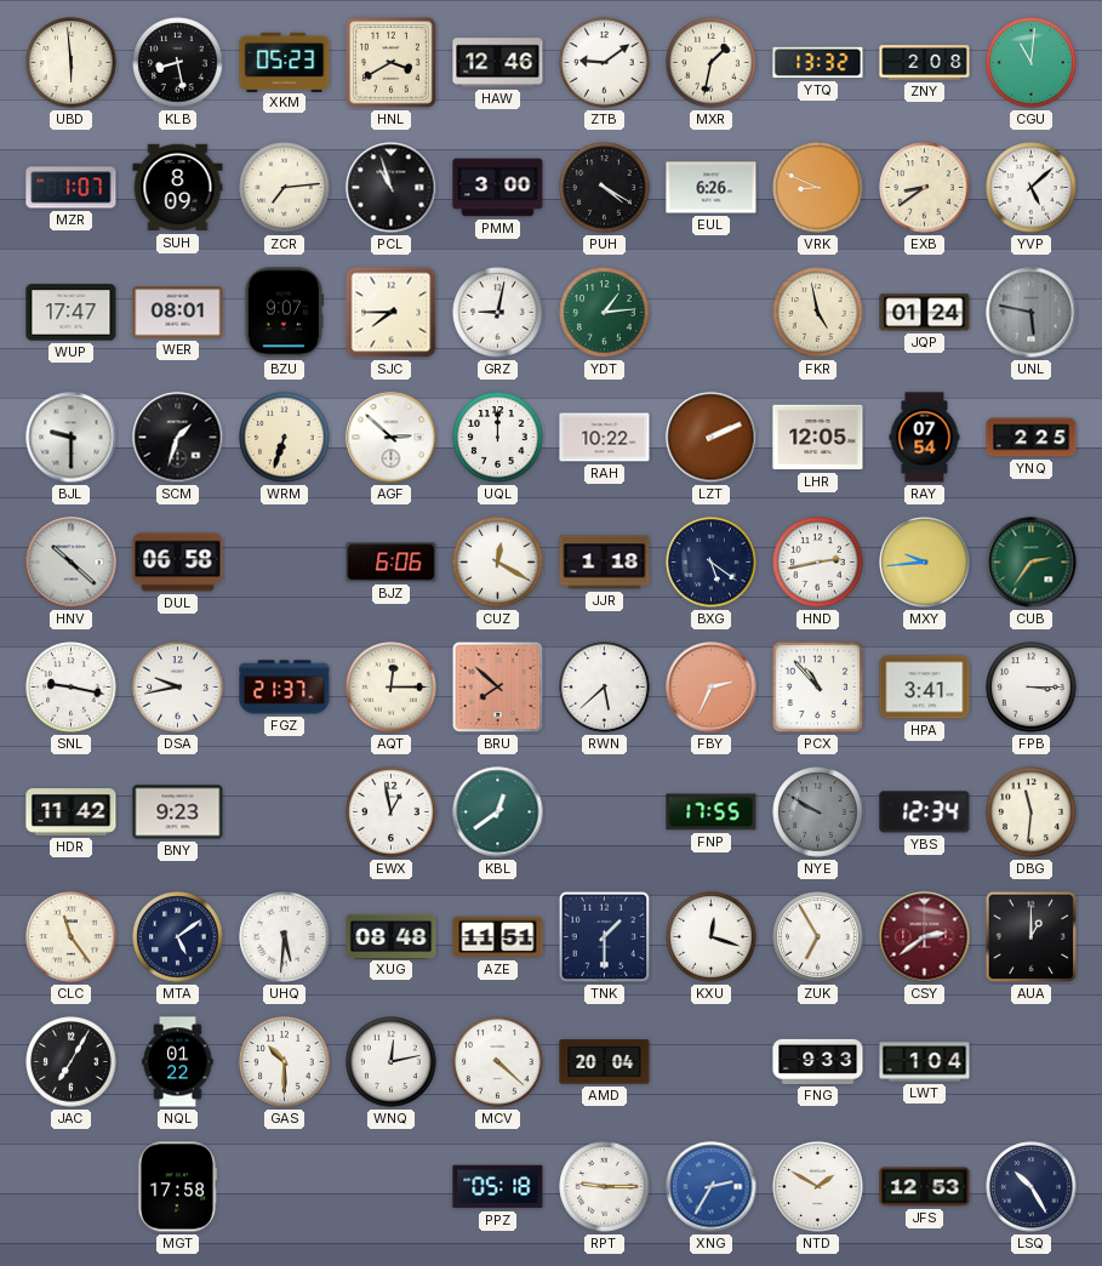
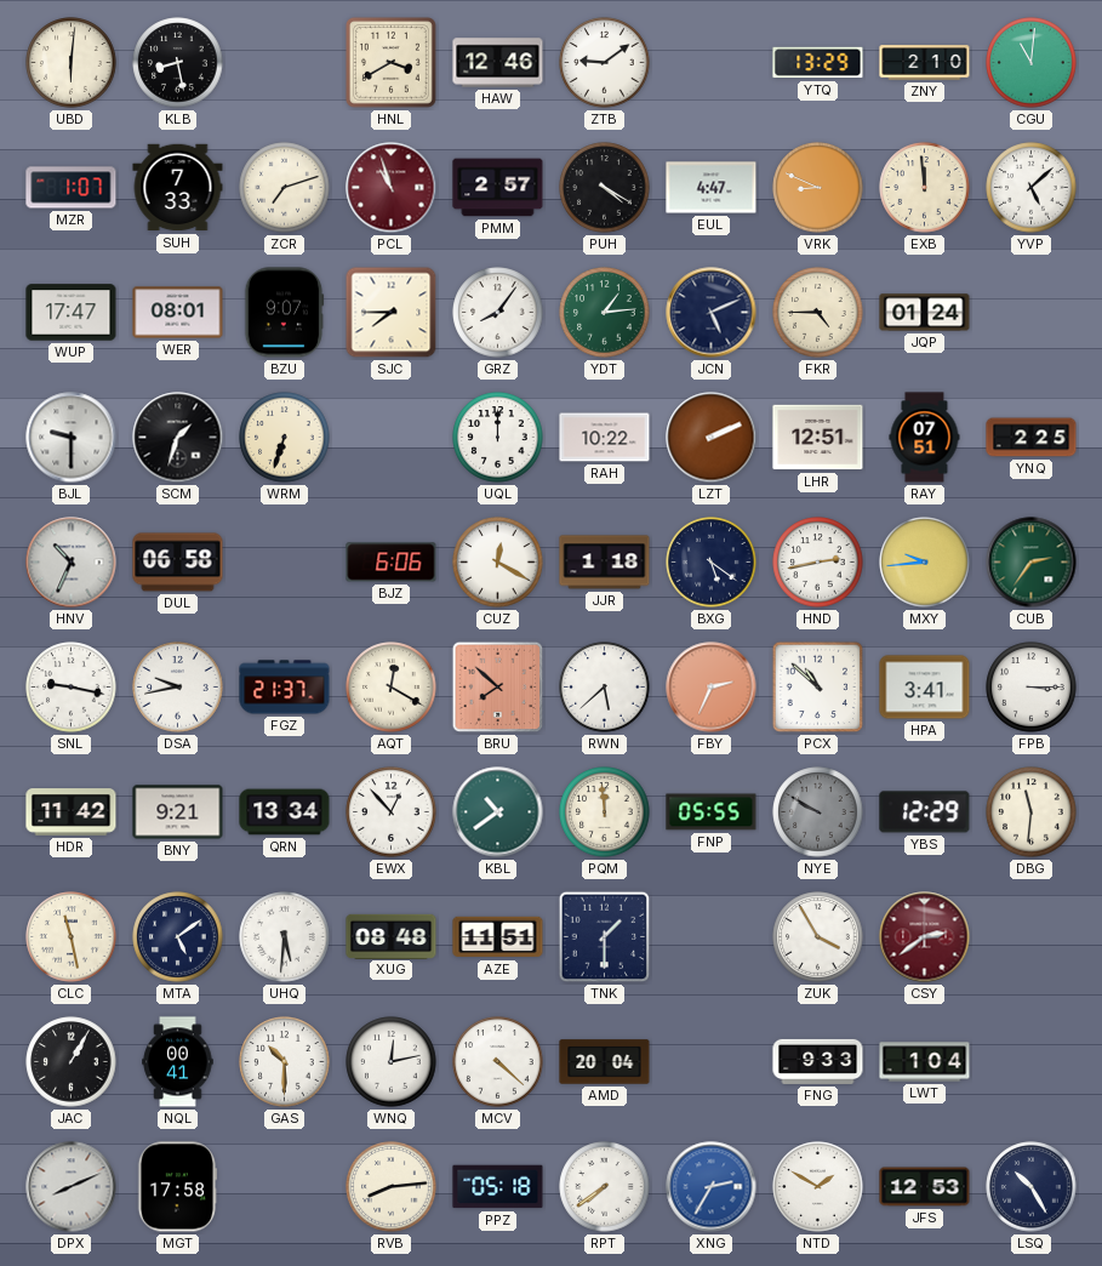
UBD: 5:59 -> 6:01
XKM: 05:23 -> none
MXR: 1:32 -> none
YTQ: 13:32 -> 13:29
ZNY: 2:08 -> 2:10
SUH: 8:09 -> 7:33
ZCR: 7:14 -> 7:12
PCL dial: black -> burgundy
PMM: 3:00 -> 2:57
EUL: 6:26 -> 4:47
EXB: 8:39 -> 11:59
GRZ: 9:02 -> 8:06
JCN: none -> 5:11
FKR: 4:58 -> 4:45
UNL: 5:47 -> none
AGF: 2:52 -> none
LHR: 12:05 -> 12:51
RAY: 07:54 -> 07:51
HNV: 10:22 -> 10:34
AQT: 12:15 -> 12:20
PCX: 10:53 -> 10:52
BNY: 9:23 -> 9:21
QRN: none -> 13:34
EWX: 12:58 -> 12:53
KBL: 12:39 -> 10:39
PQM: none -> 11:59
FNP: 17:55 -> 05:55
YBS: 12:34 -> 12:29
CLC: 11:24 -> 11:28
KXU: 12:18 -> none
ZUK: 6:55 -> 3:55
AUA: 1:00 -> none
JAC: 7:05 -> 1:05
NQL: 01:22 -> 00:41
DPX: none -> 8:11
RVB: none -> 8:14
RPT: 9:15 -> 7:39
